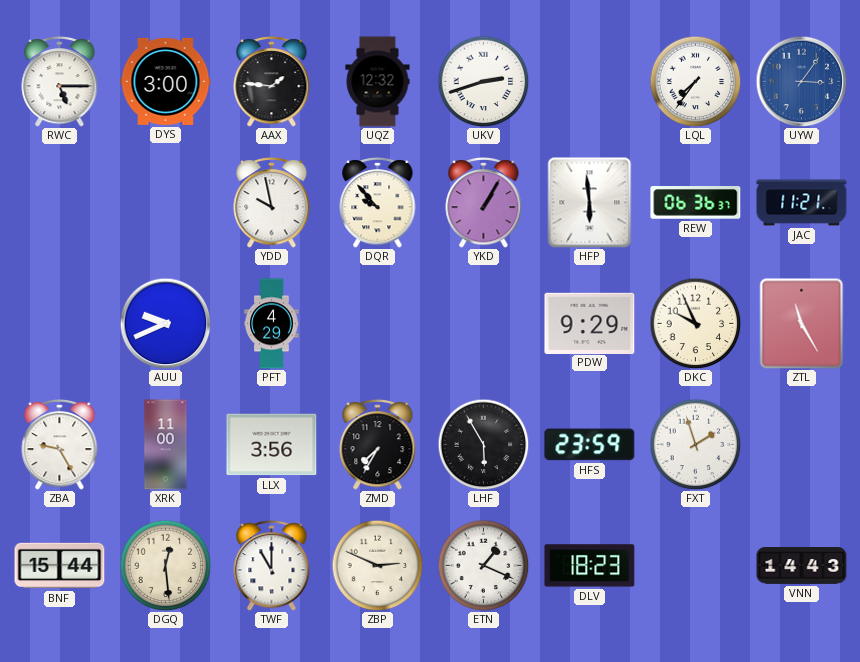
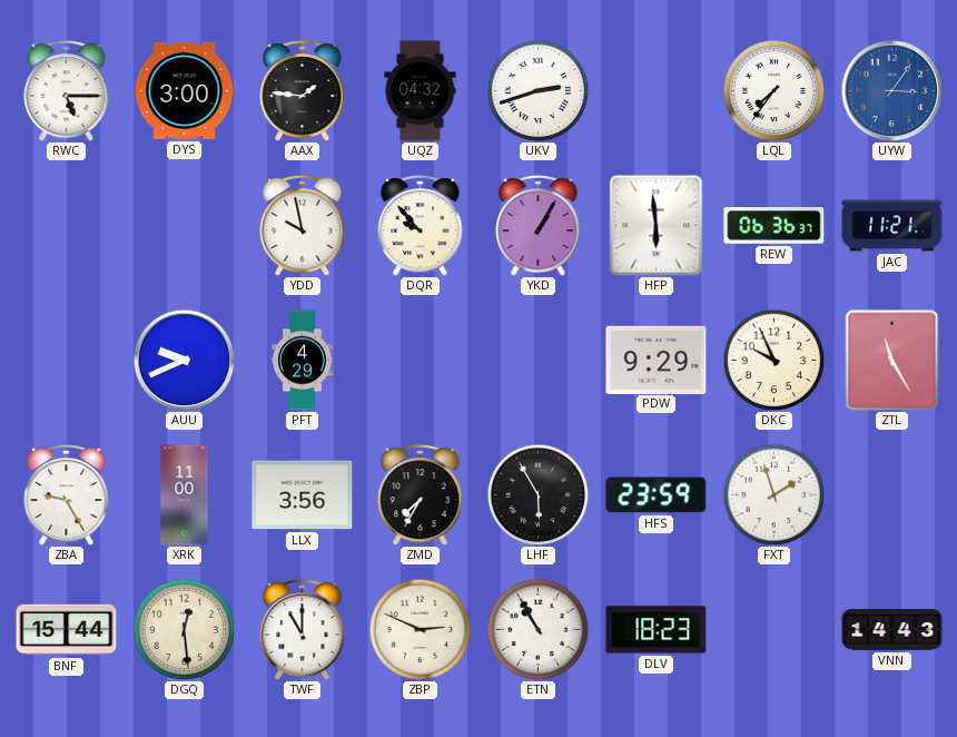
UQZ: 12:32 -> 04:32
ETN: 1:19 -> 10:55
